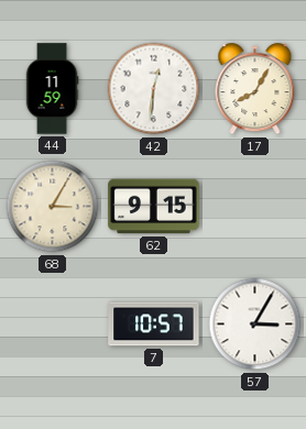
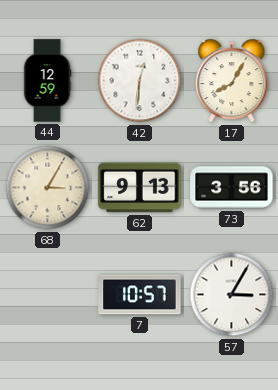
44: 11:59 -> 12:59
62: 9:15 -> 9:13
73: none -> 3:56
